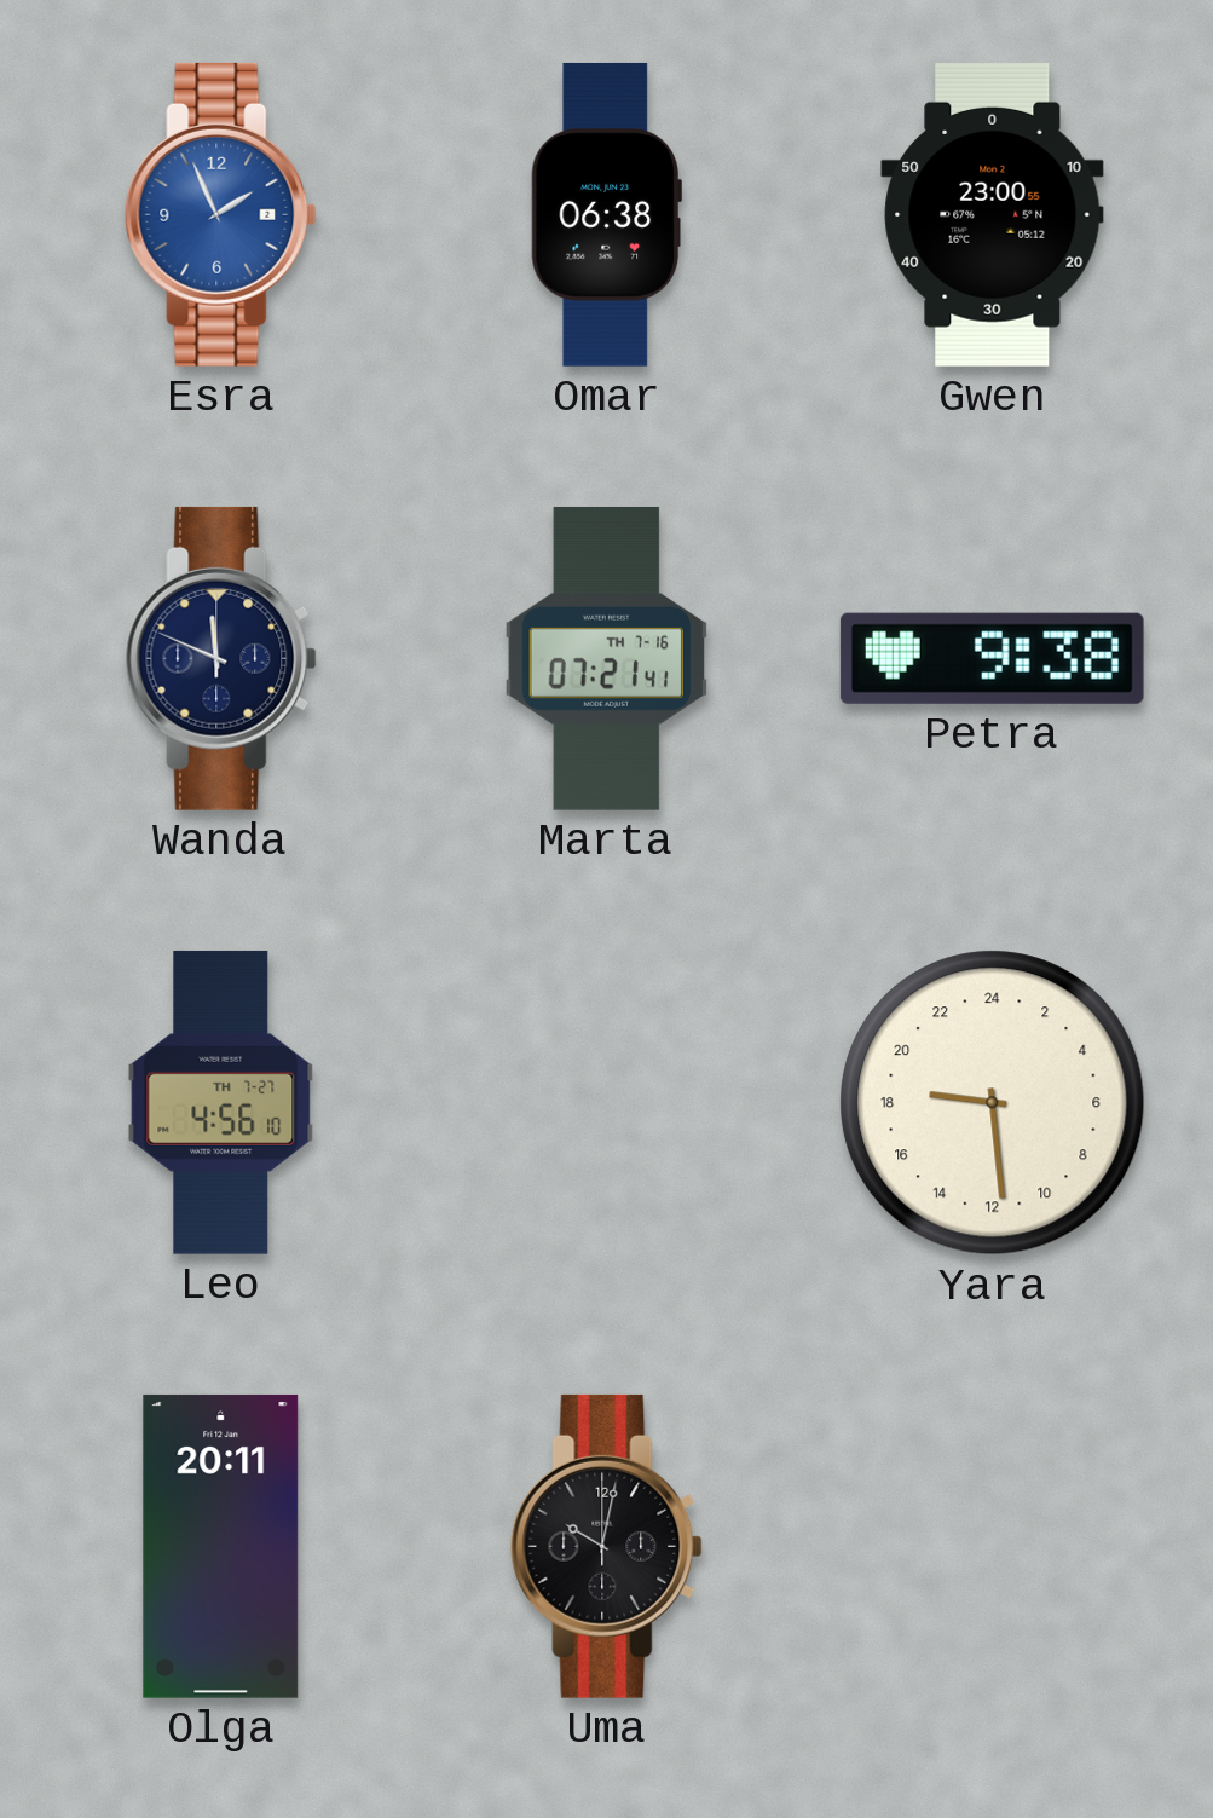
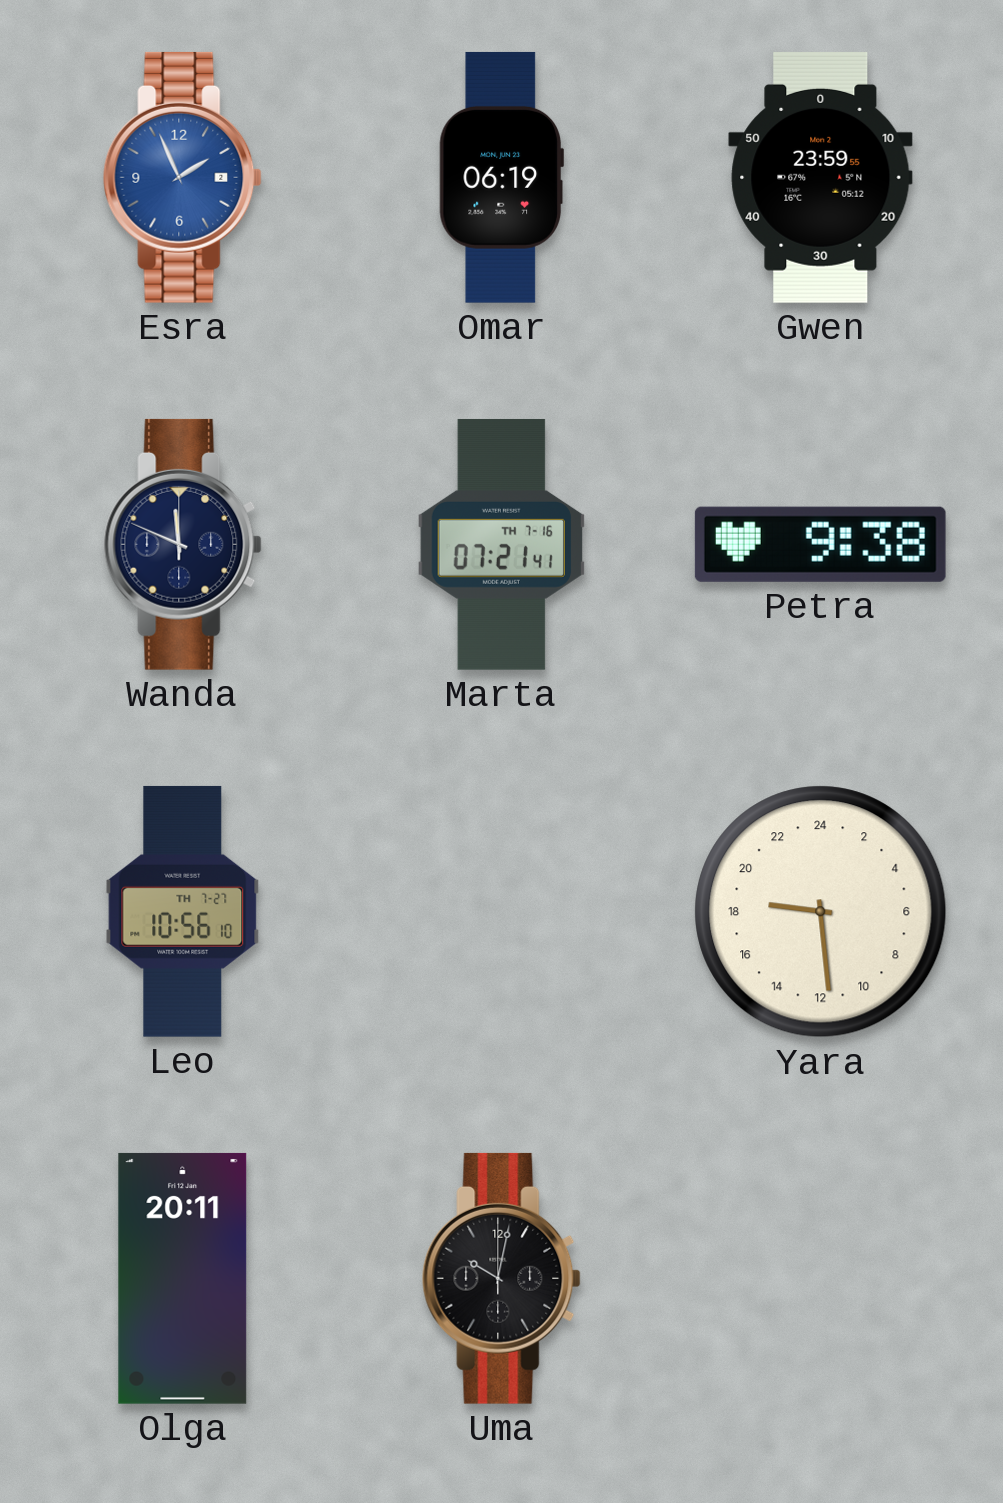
Omar: 06:38 -> 06:19
Gwen: 23:00 -> 23:59
Leo: 4:56 -> 10:56
